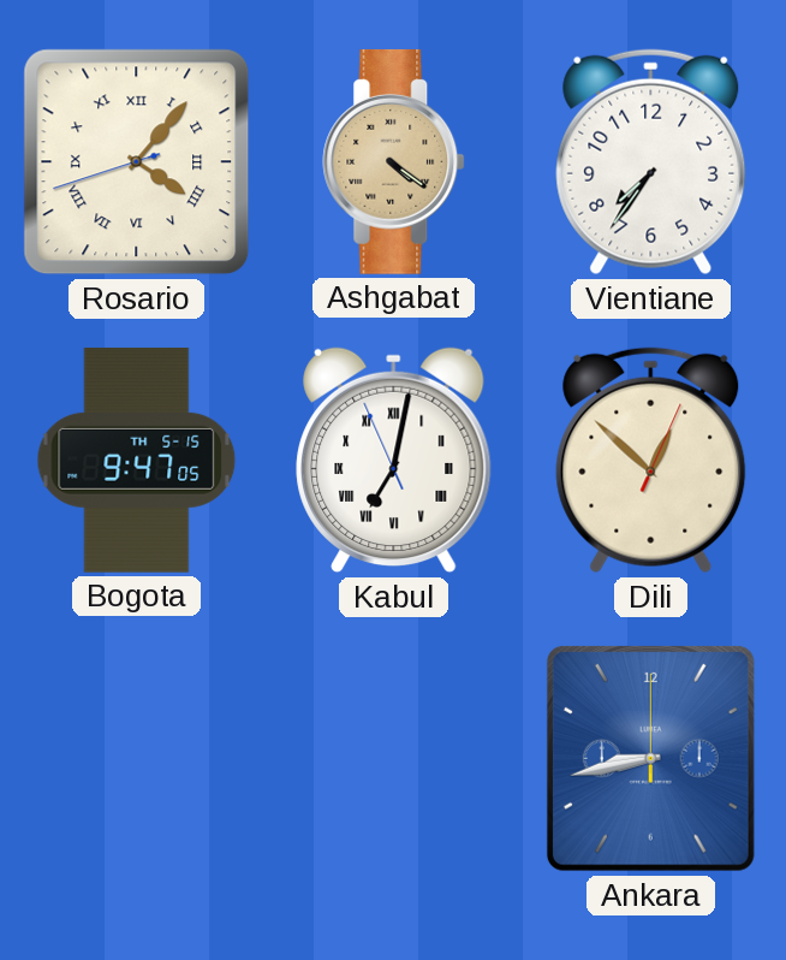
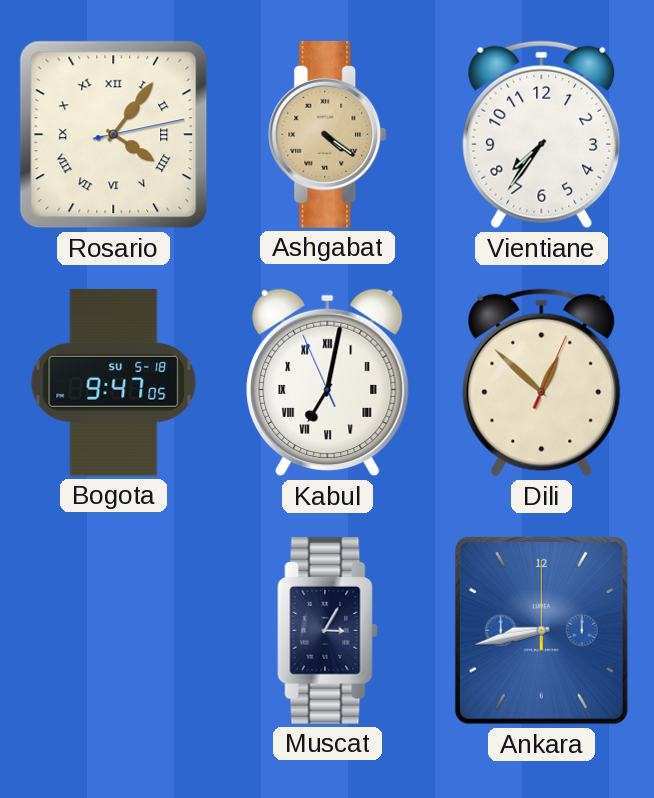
Rosario: 4:06:42 -> 4:06:13
Bogota date: TH 5-15 -> SU 5-18
Muscat: none -> 3:05
